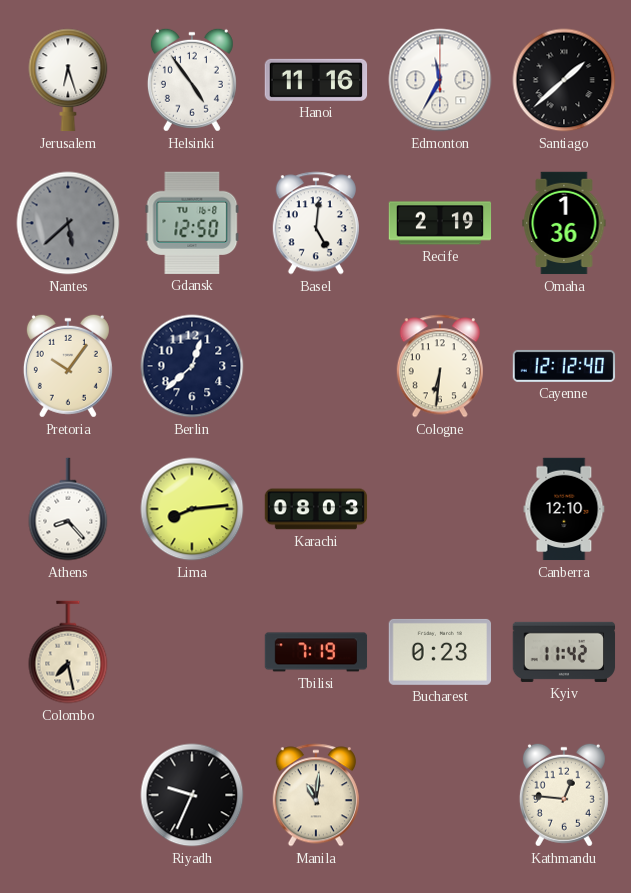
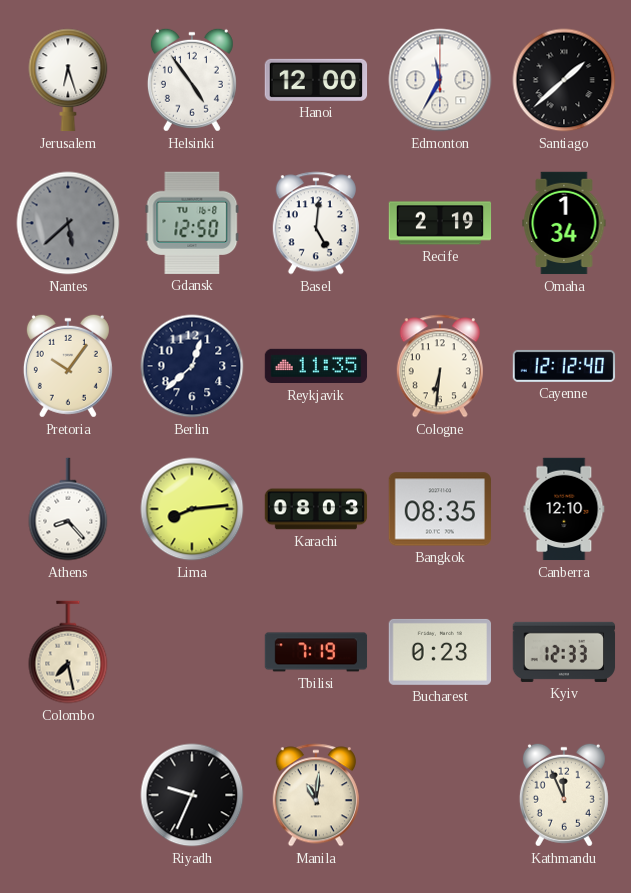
Hanoi: 11:16 -> 12:00
Omaha: 1:36 -> 1:34
Reykjavik: none -> 11:35
Bangkok: none -> 08:35
Kyiv: 11:42 -> 12:33
Kathmandu: 12:46 -> 11:56
